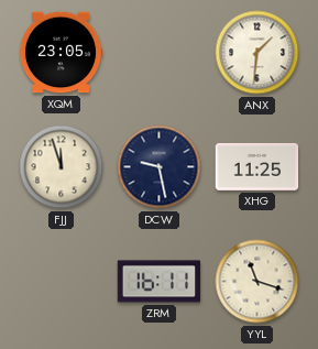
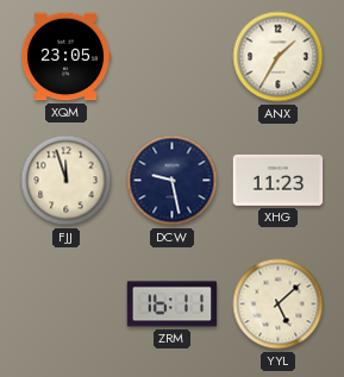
ANX: 1:31 -> 1:35
XHG: 11:25 -> 11:23
YYL: 11:18 -> 5:08
